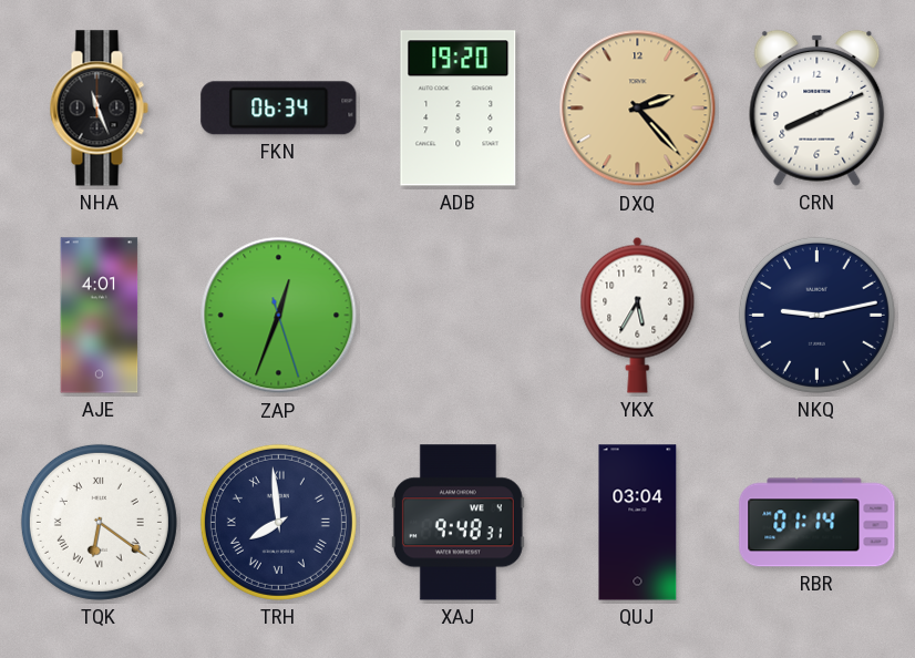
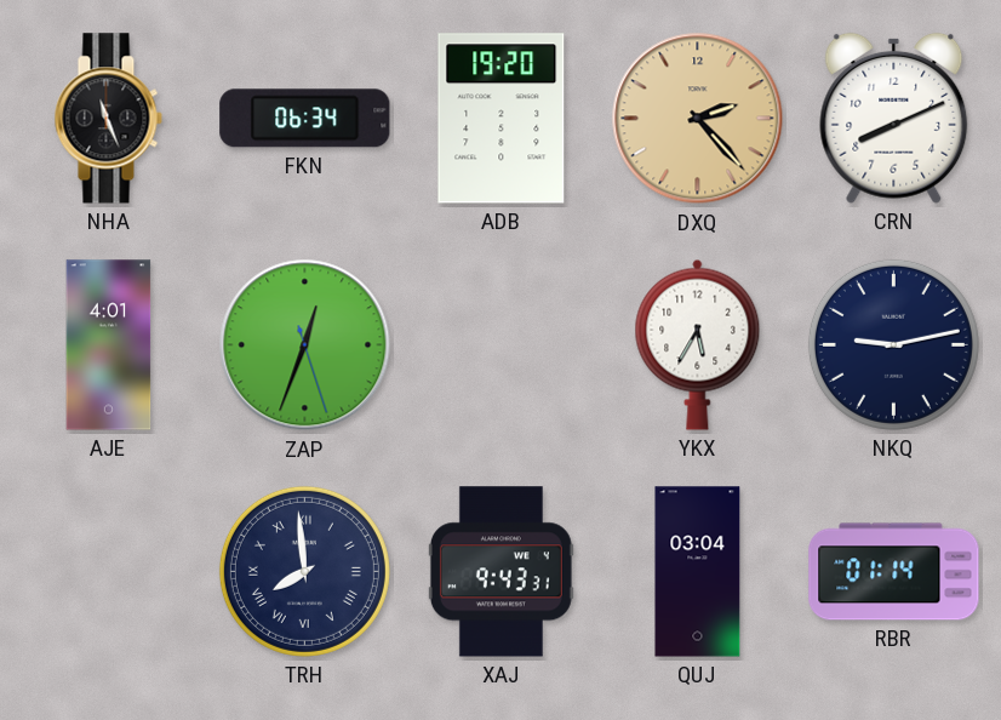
TQK: 6:21 -> none
XAJ: 9:48 -> 9:43
